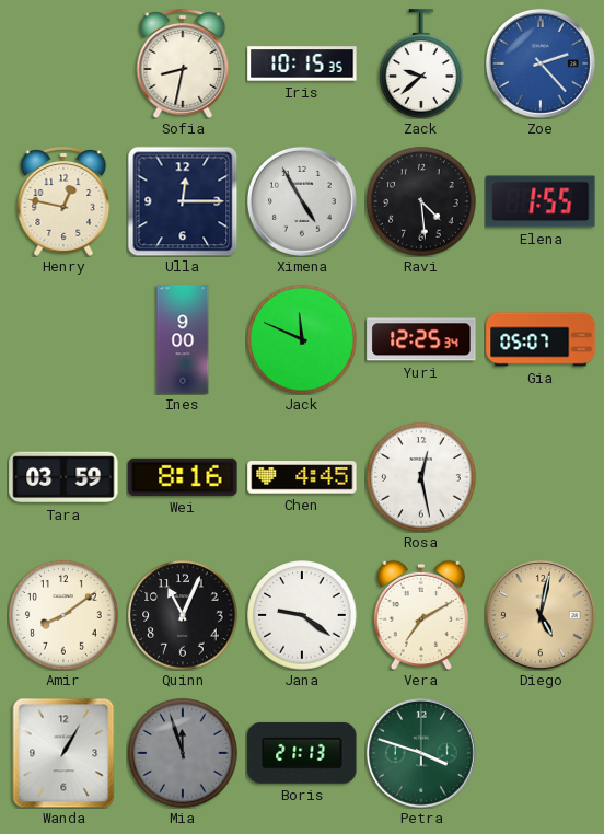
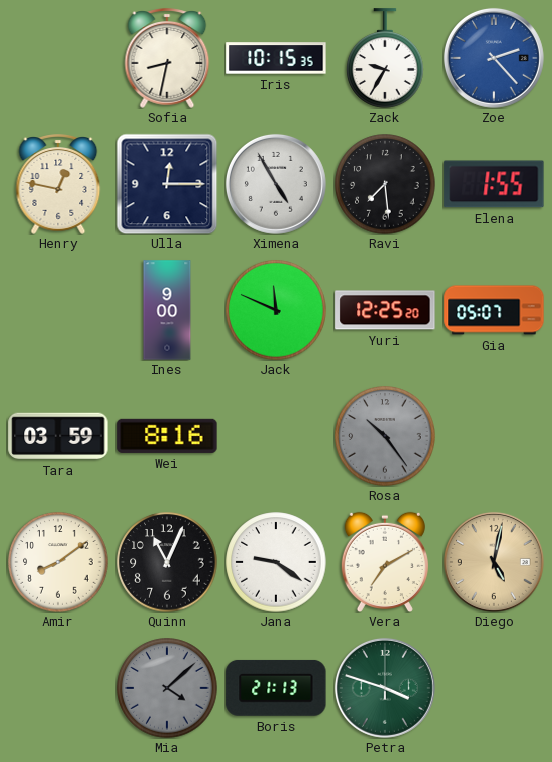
Zack: 9:38 -> 9:35
Ravi: 4:29 -> 7:29
Yuri: 12:25:34 -> 12:25:20
Chen: 4:45 -> none
Rosa: 12:28 -> 10:24
Rosa dial: white -> grey
Wanda: 1:05 -> none
Mia: 11:57 -> 4:08
